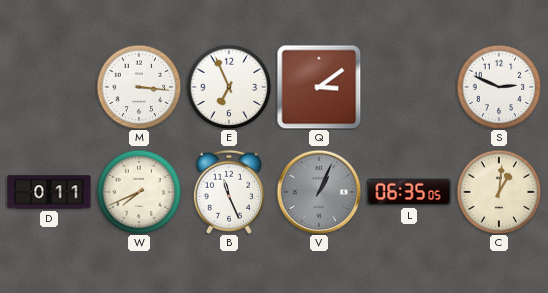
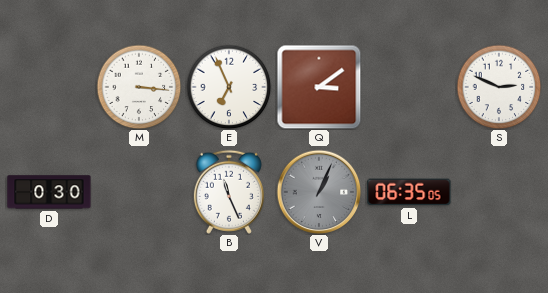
D: 0:11 -> 0:30
W: 7:41 -> none
C: 1:01 -> none
